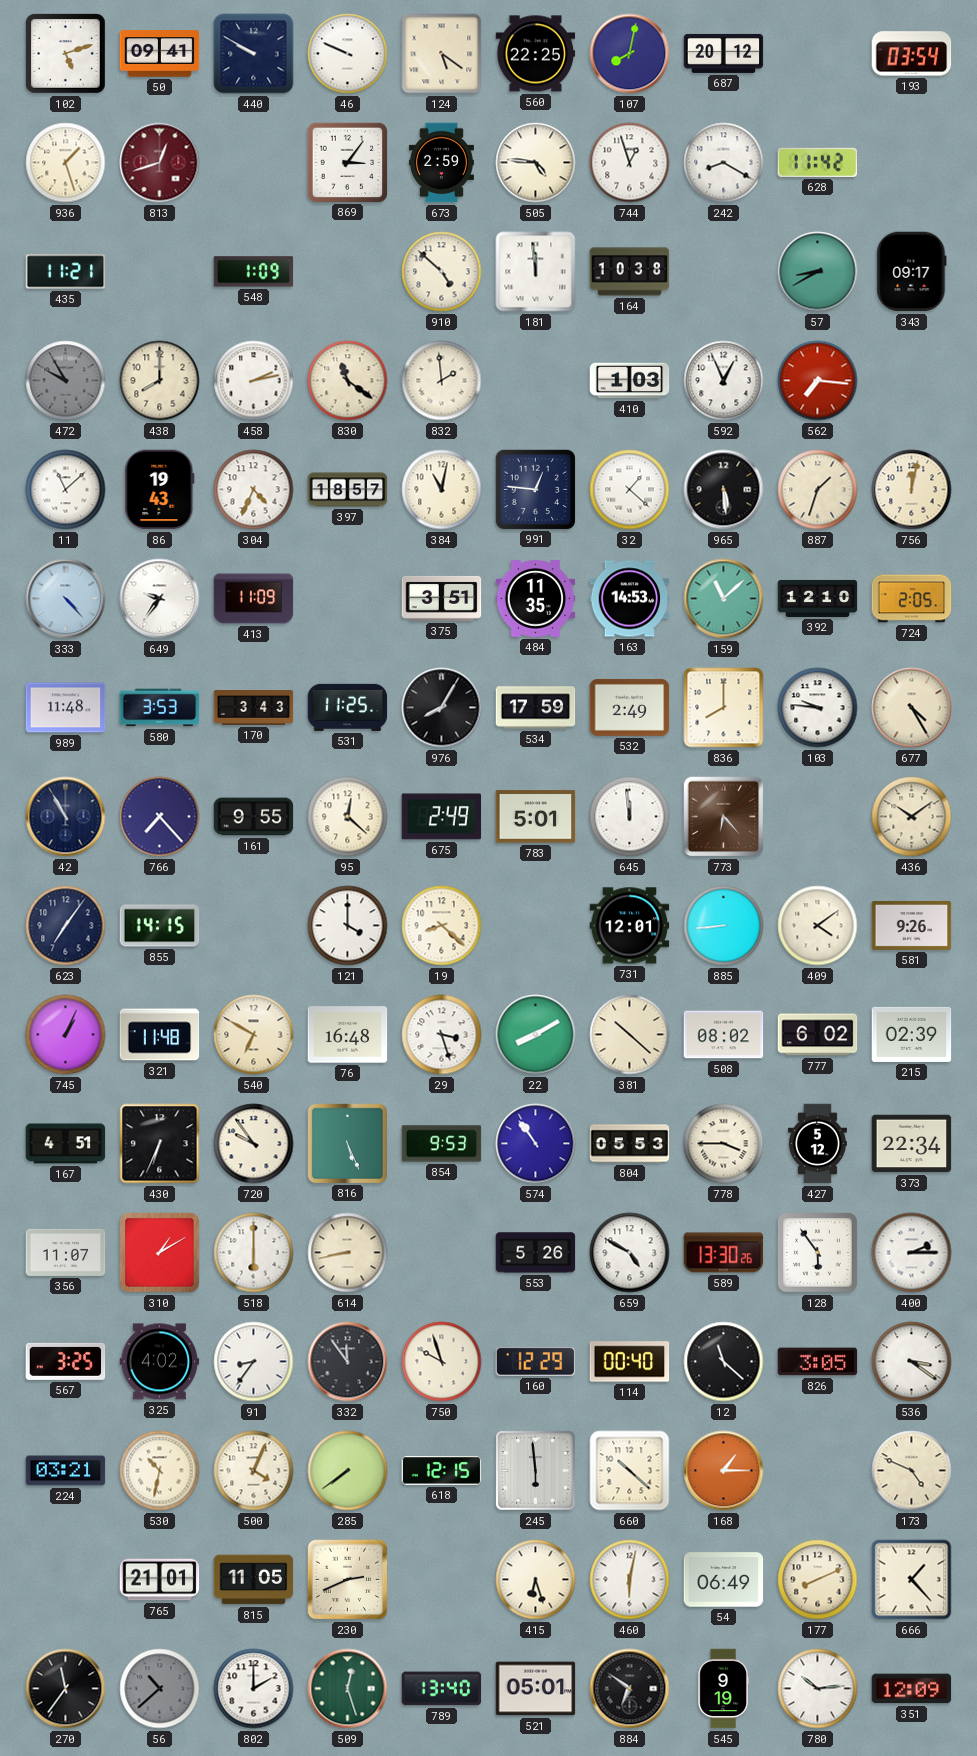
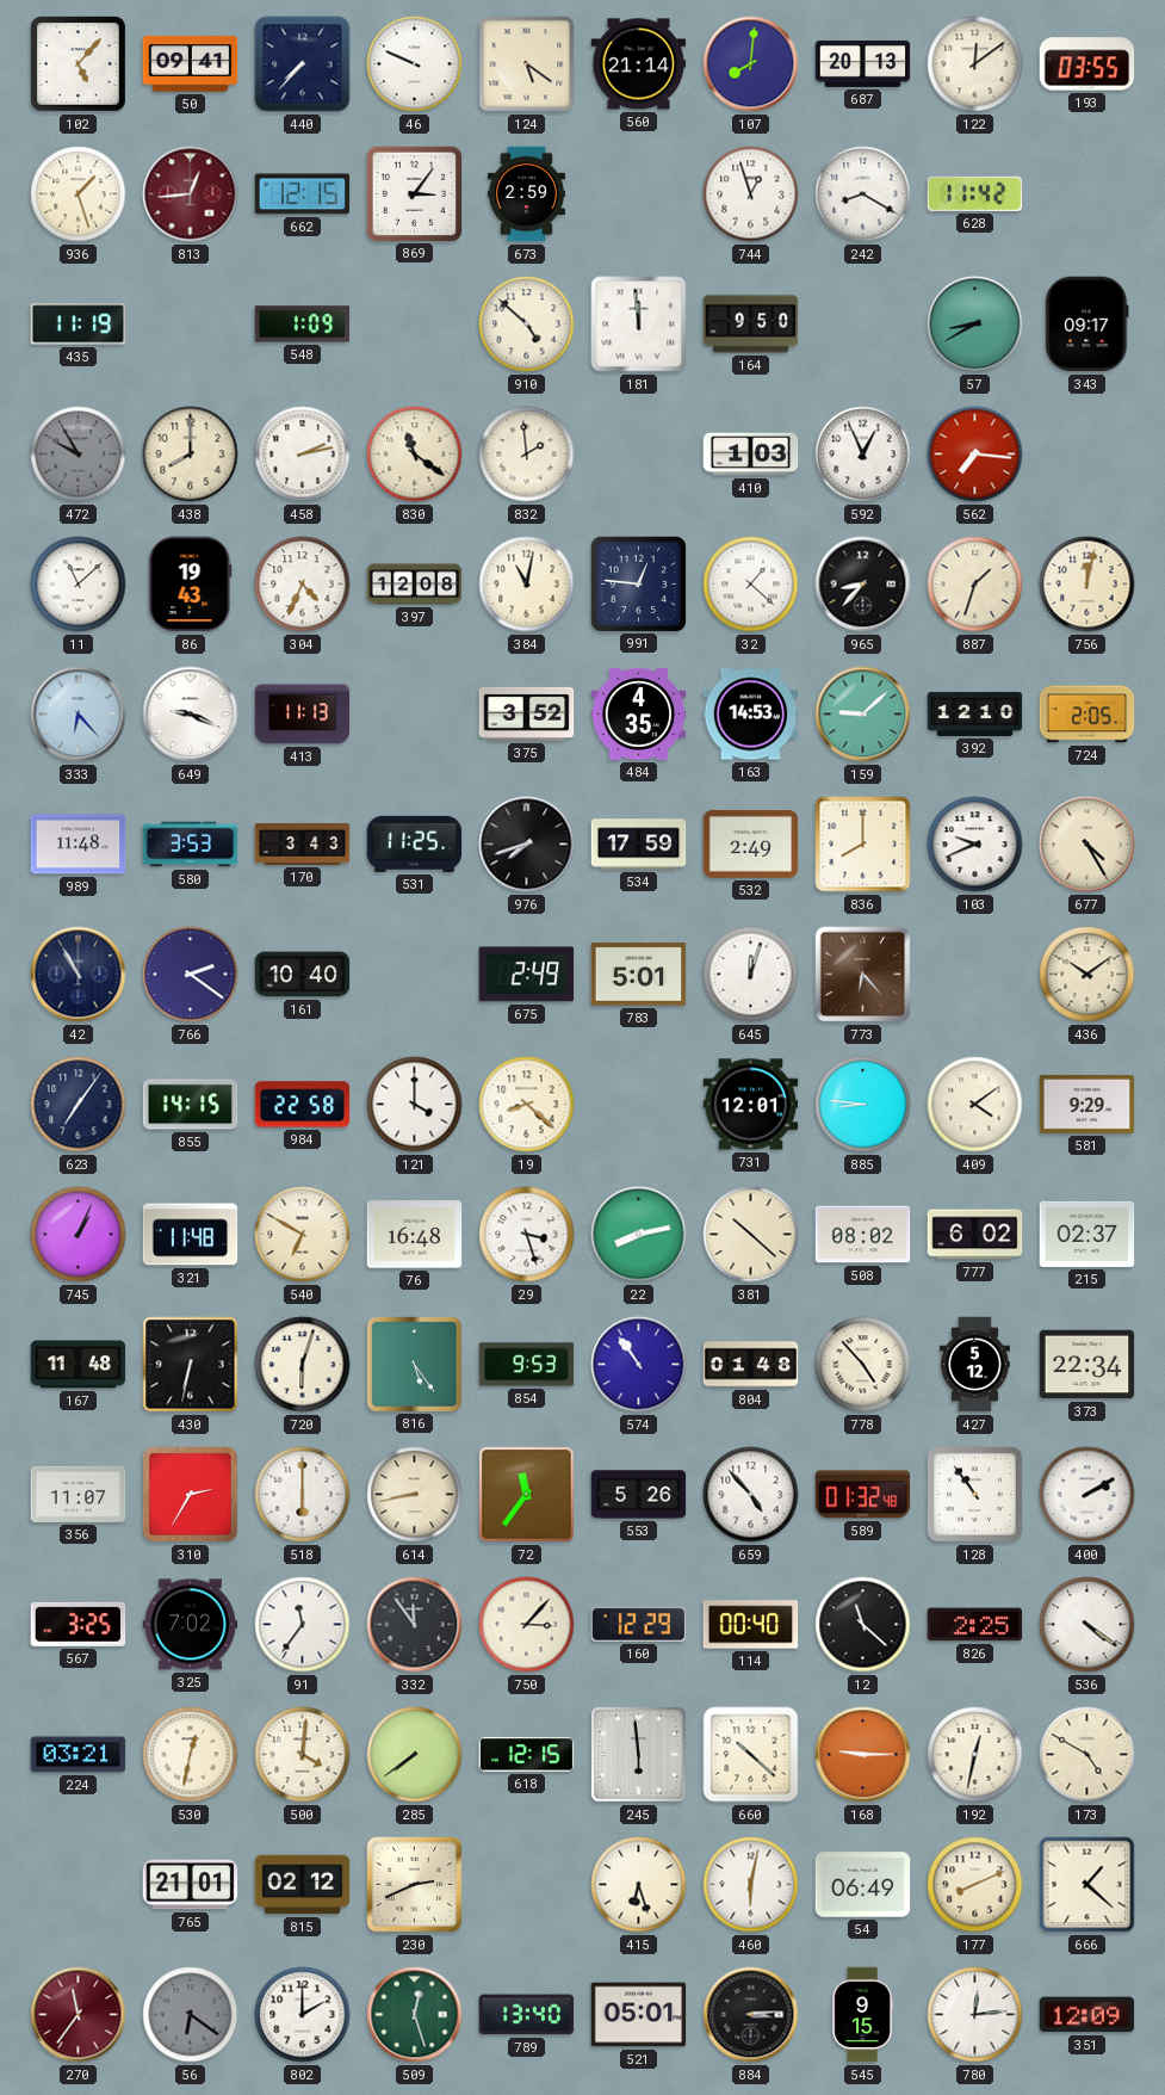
102: 5:12 -> 5:07
440: 9:50 -> 7:37
560: 22:25 -> 21:14
107: 8:02 -> 8:01
687: 20:12 -> 20:13
122: none -> 12:09
193: 03:54 -> 03:55
813: 12:42 -> 12:44
662: none -> 12:15
505: 4:46 -> none
435: 11:21 -> 11:19
164: 10:38 -> 9:50
397: 18:57 -> 12:08
965: 5:29 -> 8:37
333: 4:23 -> 6:23
649: 9:36 -> 9:19
413: 11:09 -> 11:13
375: 3:51 -> 3:52
484: 11:35 -> 4:35
159: 11:08 -> 9:08
976: 8:05 -> 7:42
103: 9:46 -> 9:41
766: 7:23 -> 2:21
161: 9:55 -> 10:40
95: 12:22 -> none
645: 11:59 -> 12:03
984: none -> 22:58
885: 8:44 -> 8:46
581: 9:26 -> 9:29
22: 8:10 -> 8:13
215: 02:39 -> 02:37
167: 4:51 -> 11:48
430: 6:34 -> 6:32
720: 9:54 -> 6:03
816: 5:26 -> 5:24
804: 05:53 -> 01:48
778: 3:45 -> 4:53
310: 1:10 -> 2:35
72: none -> 11:36
659: 4:50 -> 4:53
589: 13:30 -> 01:32
128: 5:54 -> 10:54
400: 2:15 -> 2:10
325: 4:02 -> 7:02
91: 8:36 -> 11:36
750: 9:57 -> 3:07
826: 3:05 -> 2:25
536: 3:21 -> 4:21
530: 10:32 -> 12:32
500: 4:04 -> 4:01
168: 1:15 -> 9:15
192: none -> 12:32
173: 4:49 -> 4:50
815: 11:05 -> 02:12
666: 1:23 -> 1:22
270 dial: black -> burgundy
56: 10:38 -> 6:21
884: 6:51 -> 3:14
545: 9:19 -> 9:15
780: 10:14 -> 12:14
